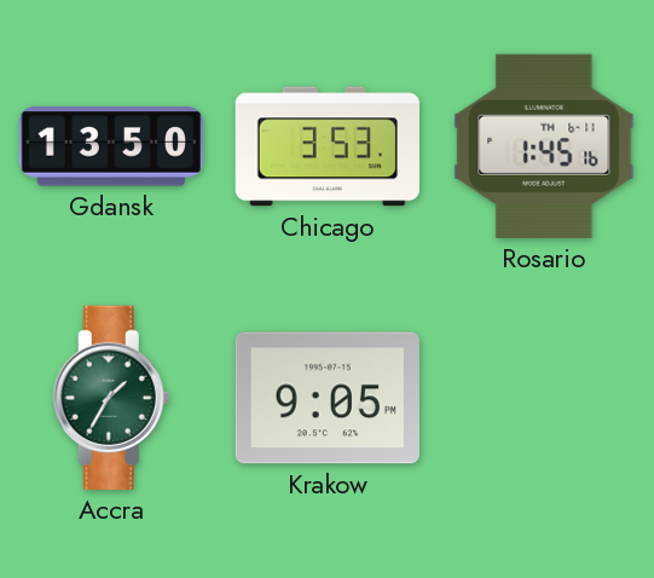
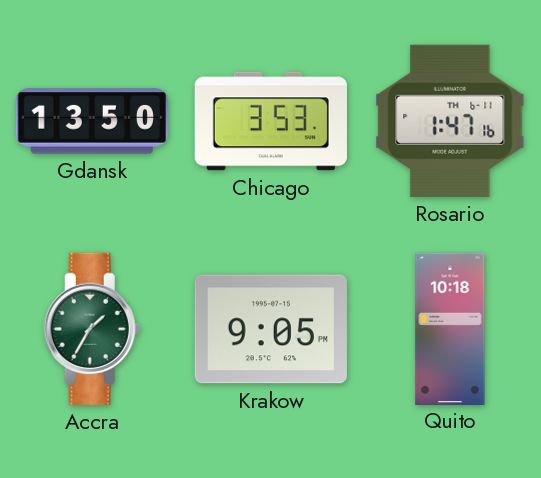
Rosario: 1:45 -> 1:47
Quito: none -> 10:18
